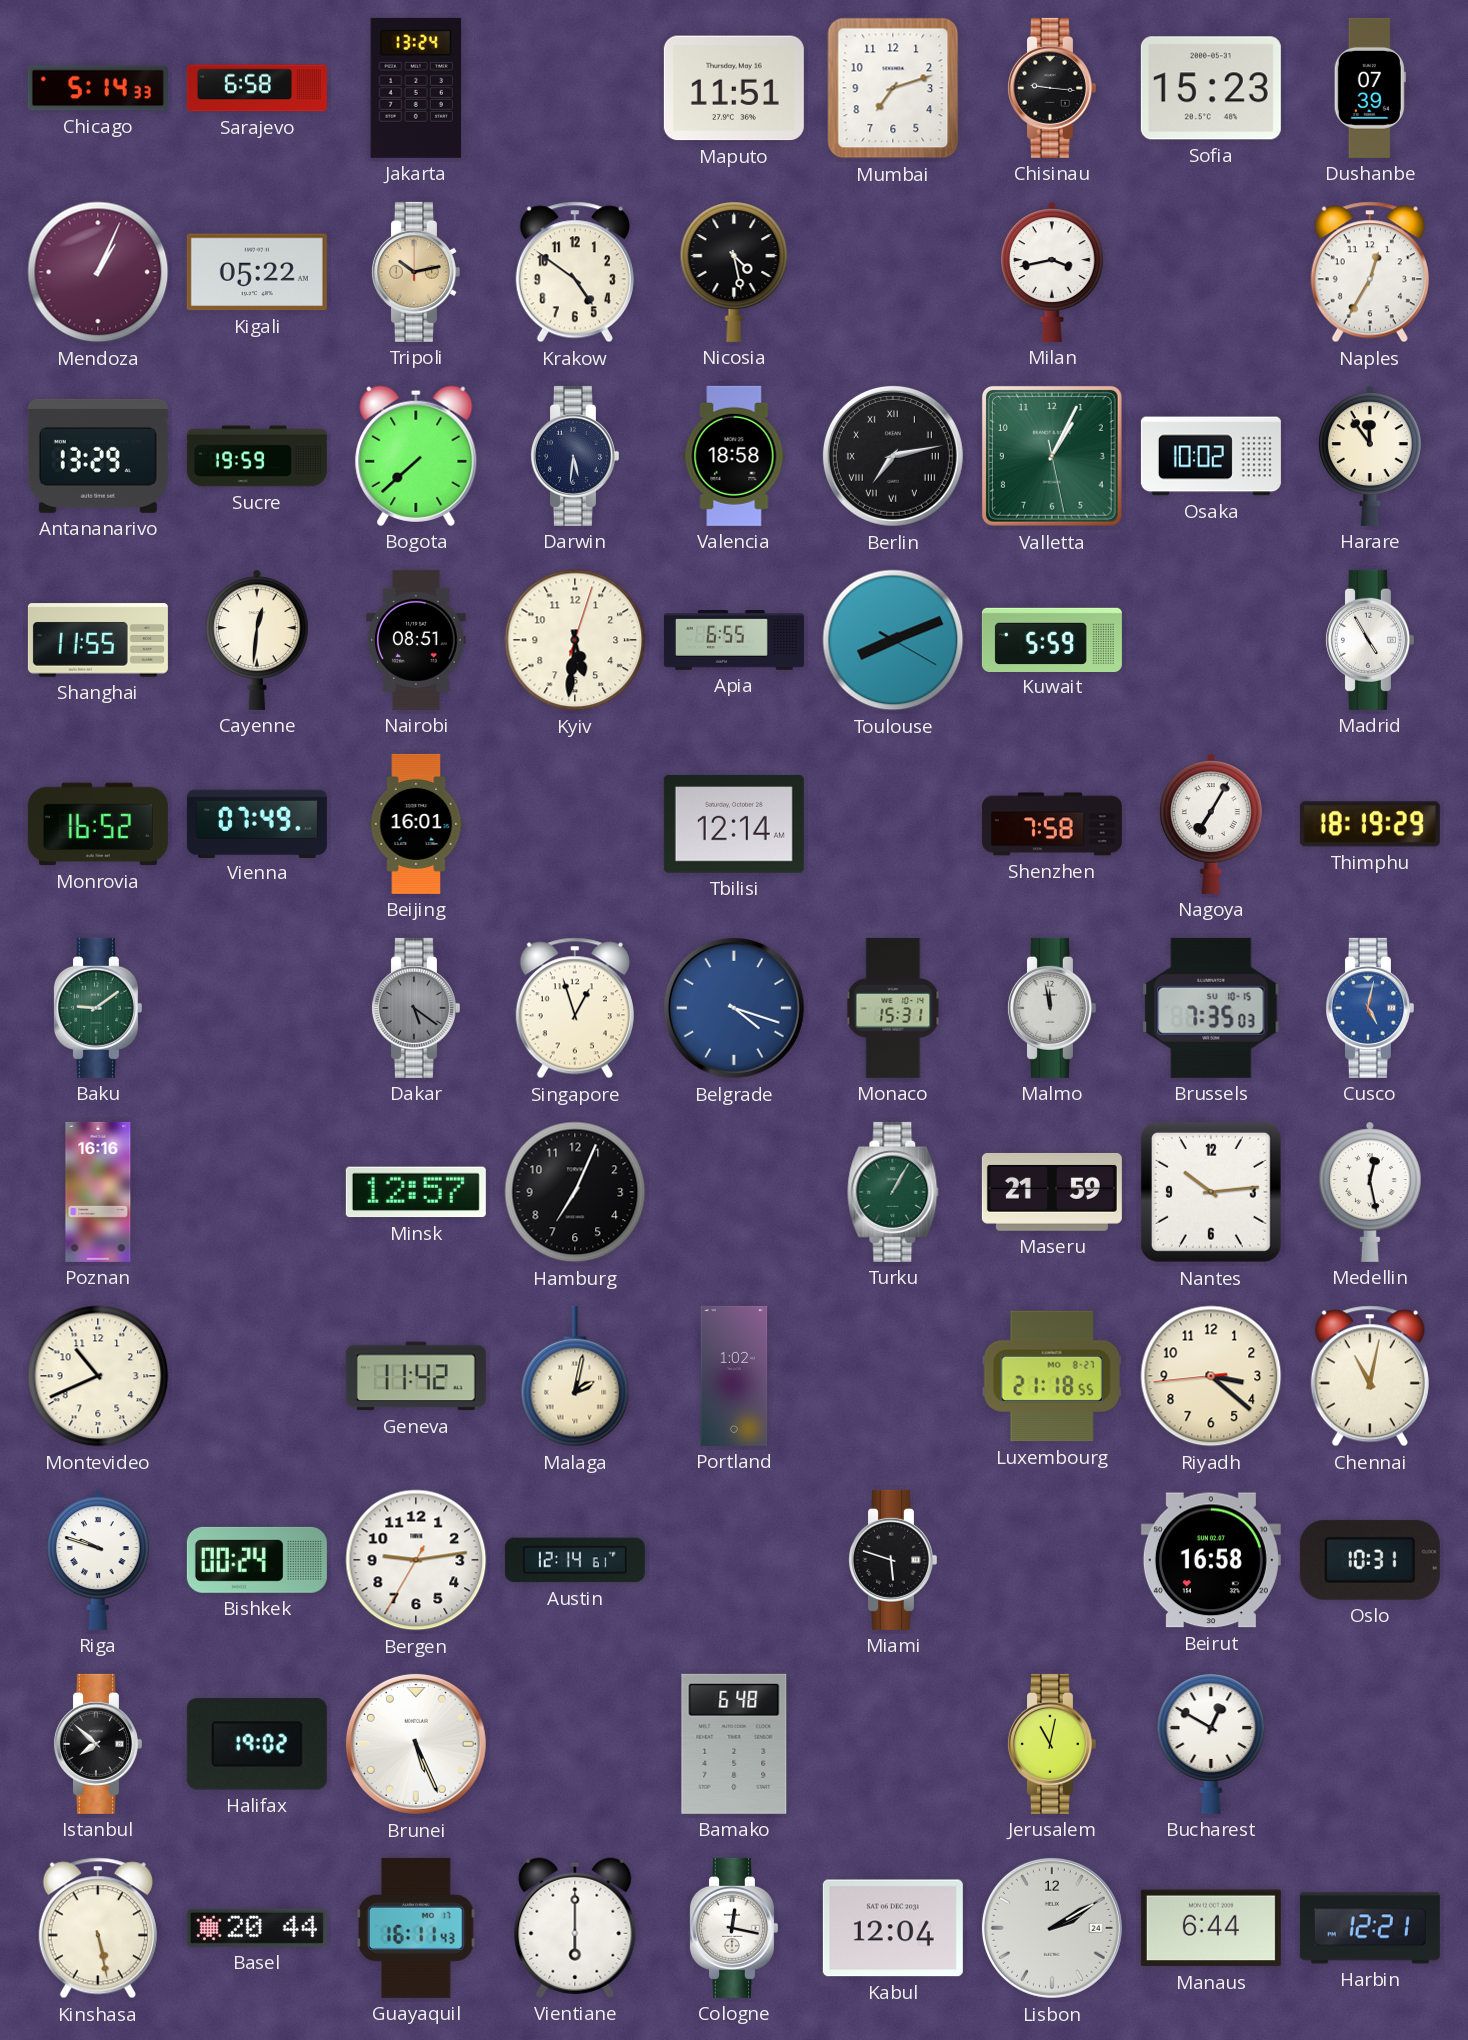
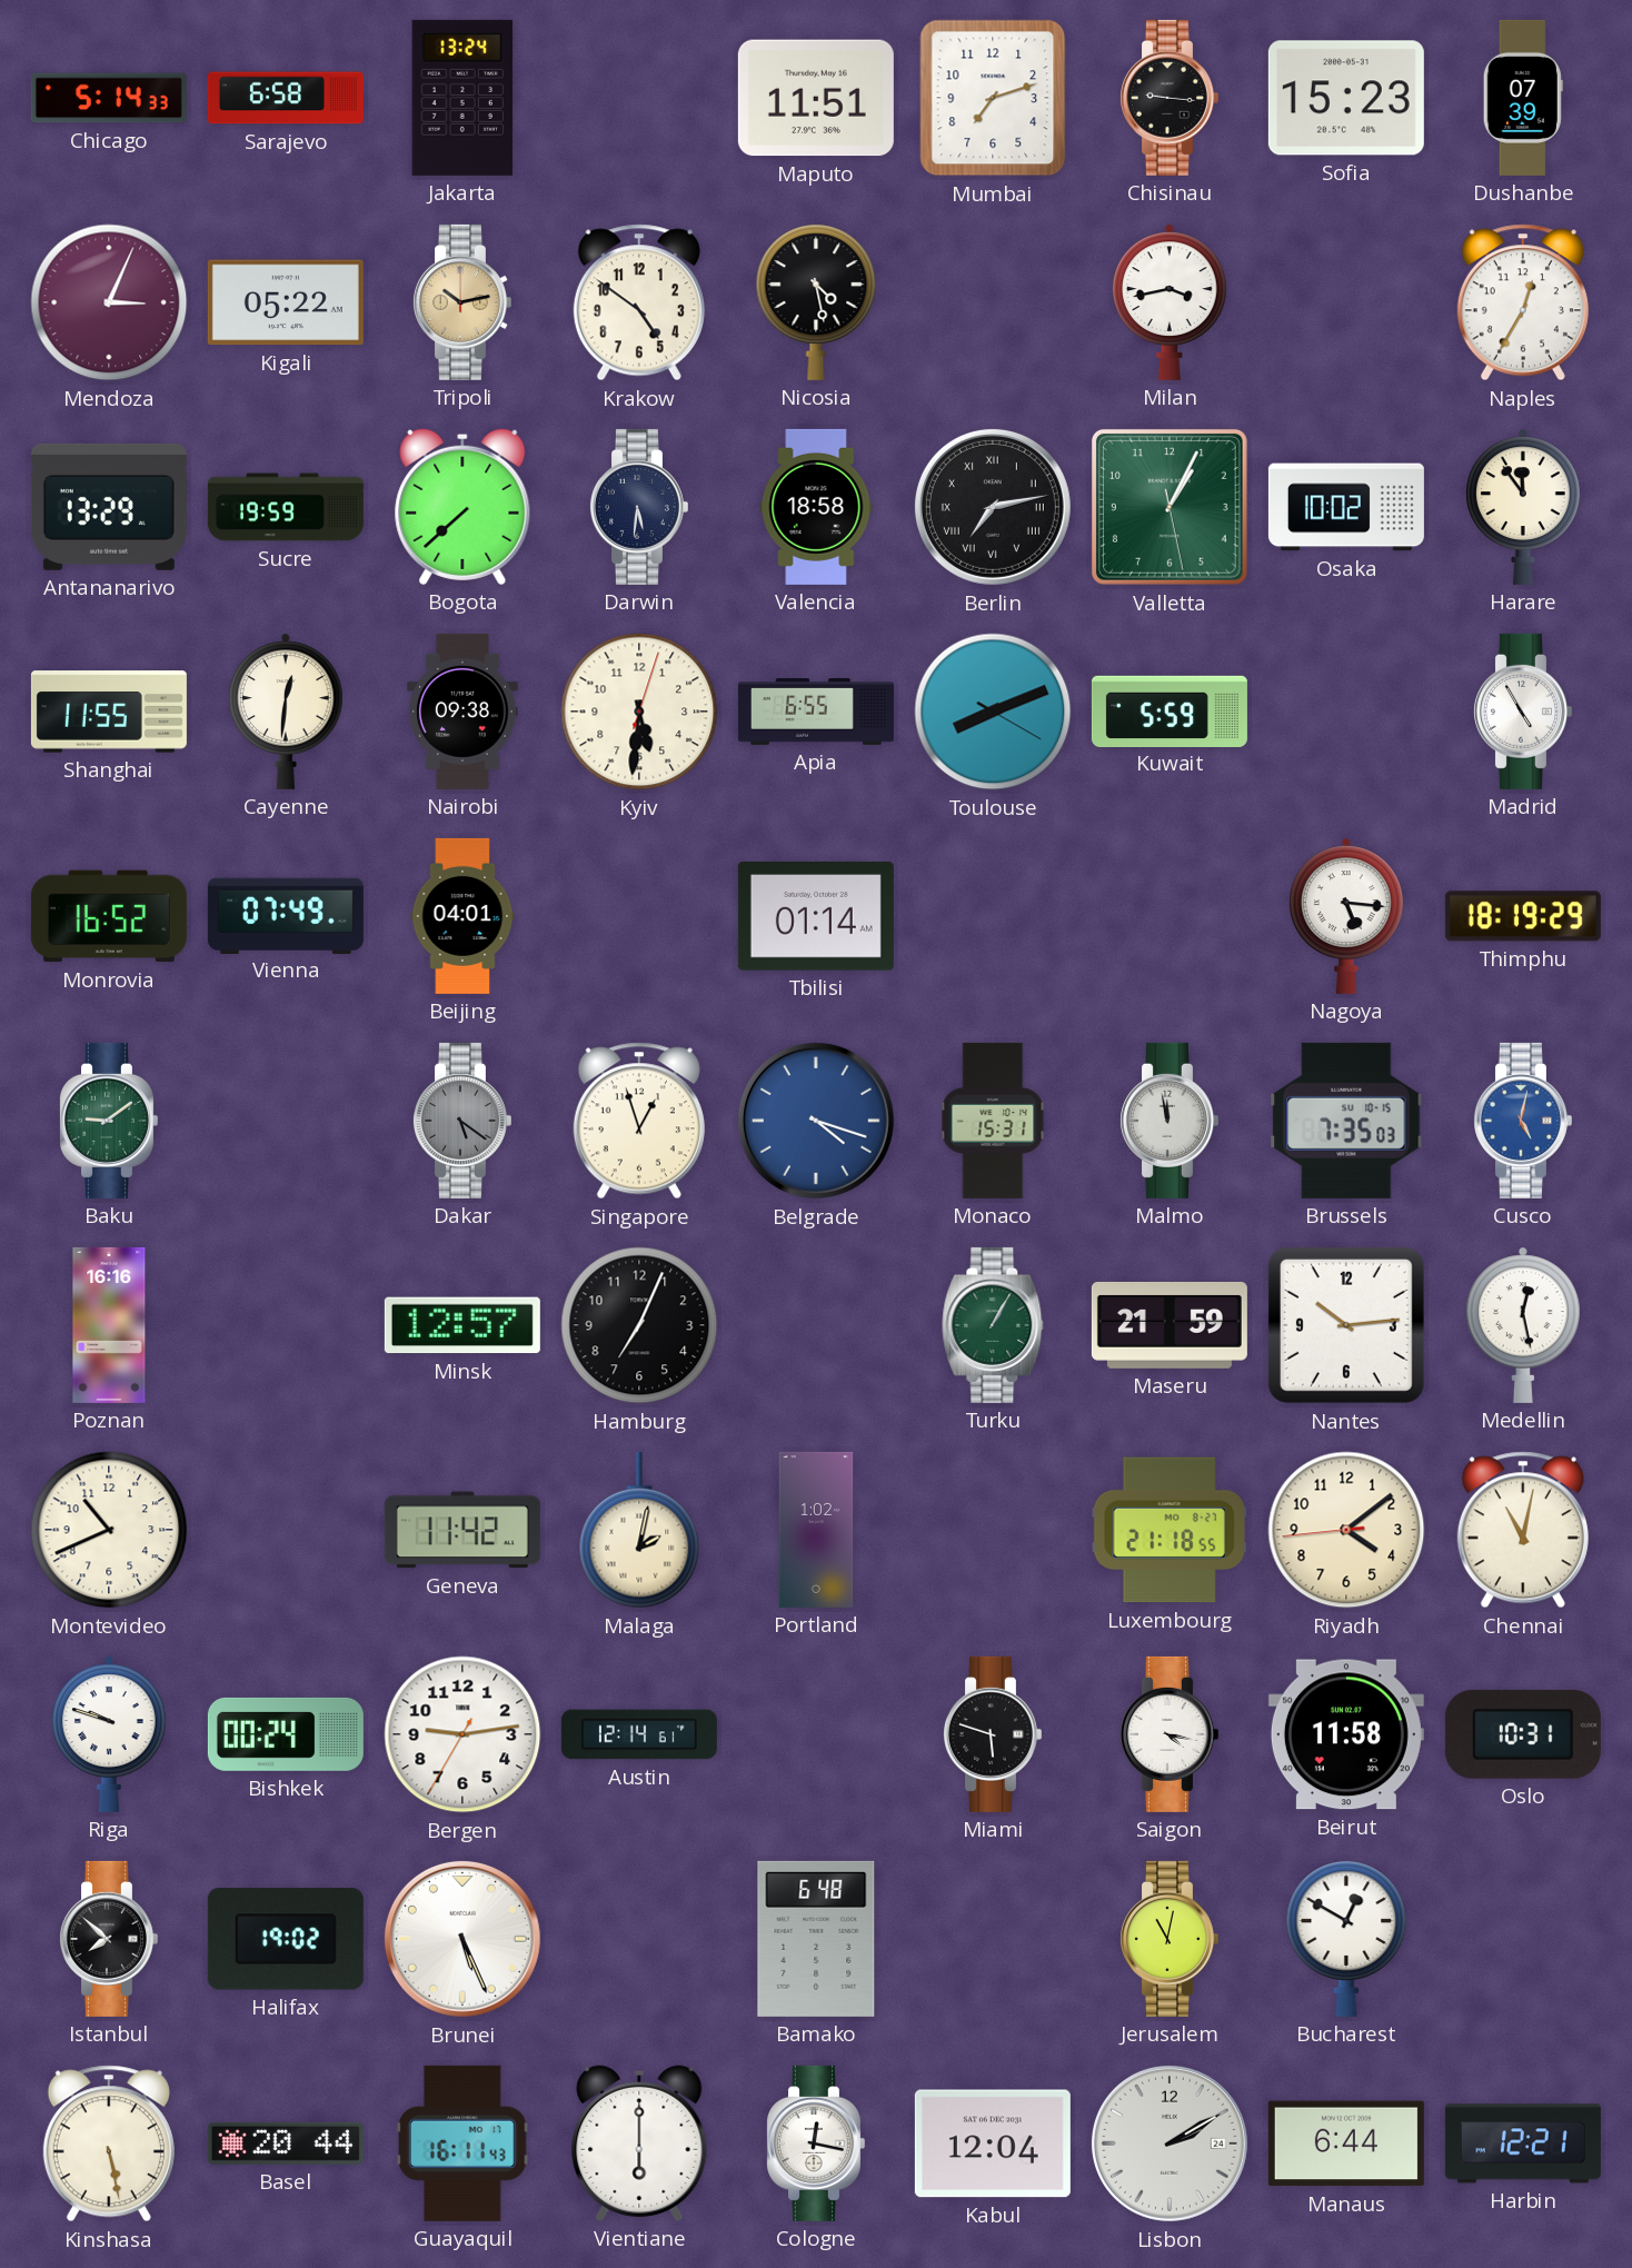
Mendoza: 1:04 -> 3:04
Nairobi: 08:51 -> 09:38
Beijing: 16:01 -> 04:01
Tbilisi: 12:14 -> 01:14
Shenzhen: 7:58 -> none
Nagoya: 7:05 -> 5:16
Riyadh: 3:21 -> 4:08
Saigon: none -> 4:17
Beirut: 16:58 -> 11:58
